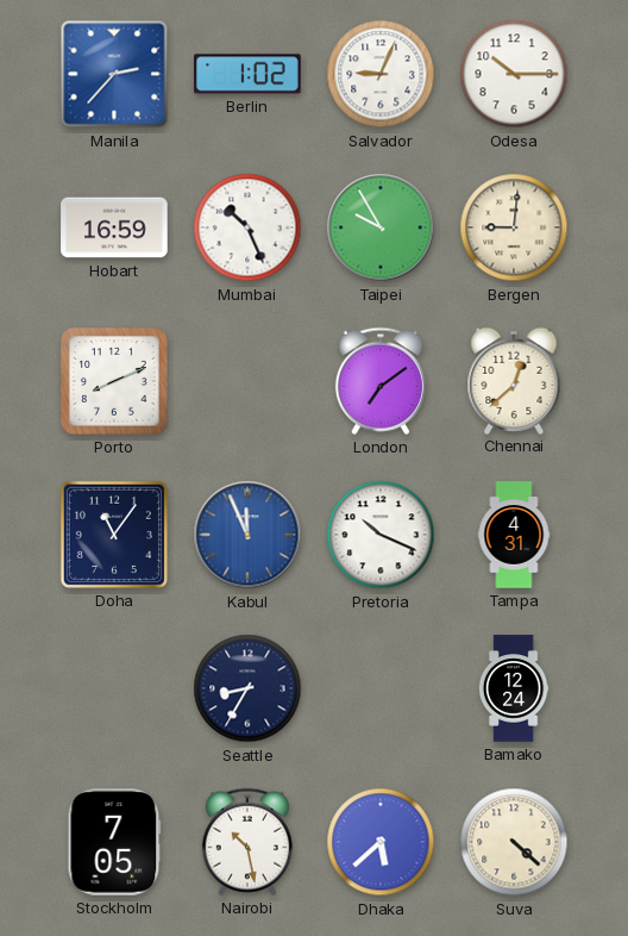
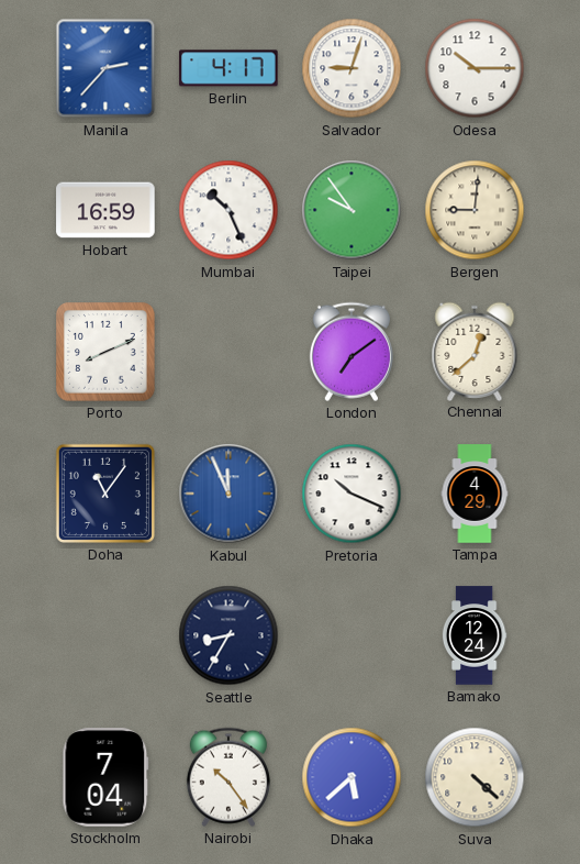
Berlin: 1:02 -> 4:17
Salvador: 9:04 -> 9:03
Taipei: 9:55 -> 9:54
Tampa: 4:31 -> 4:29
Stockholm: 7:05 -> 7:04
Nairobi: 10:28 -> 10:24
